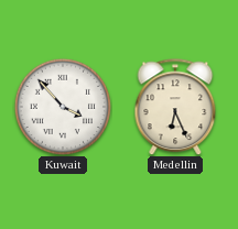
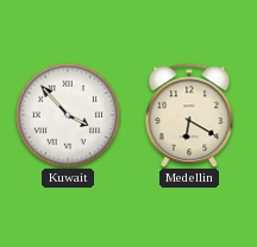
Medellin: 6:26 -> 6:20
